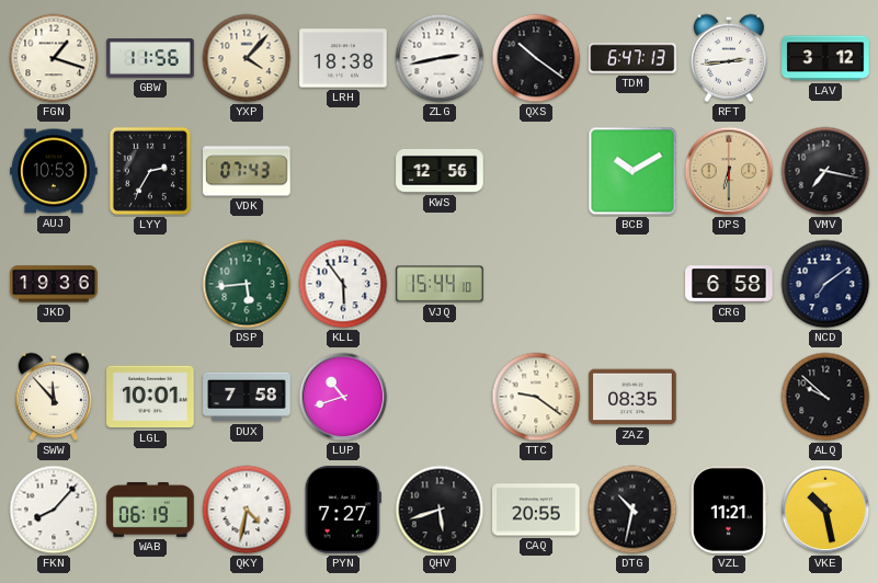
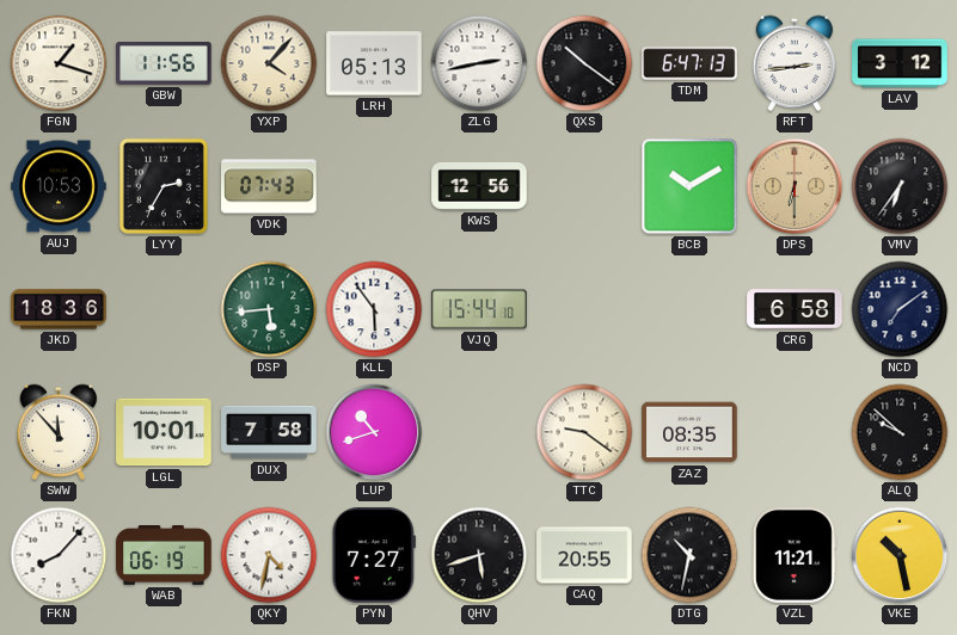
LRH: 18:38 -> 05:13
VMV: 7:17 -> 6:36
JKD: 19:36 -> 18:36
